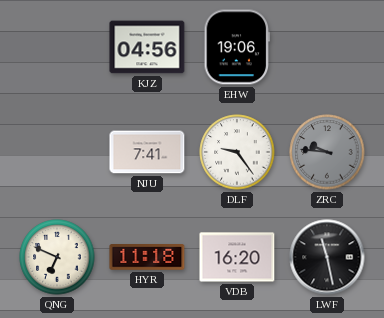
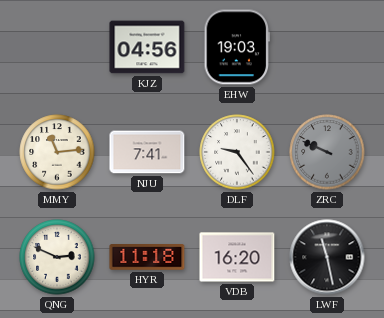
EHW: 19:06 -> 19:03
MMY: none -> 11:14
ZRC: 9:46 -> 9:49
QNG: 6:49 -> 2:49
